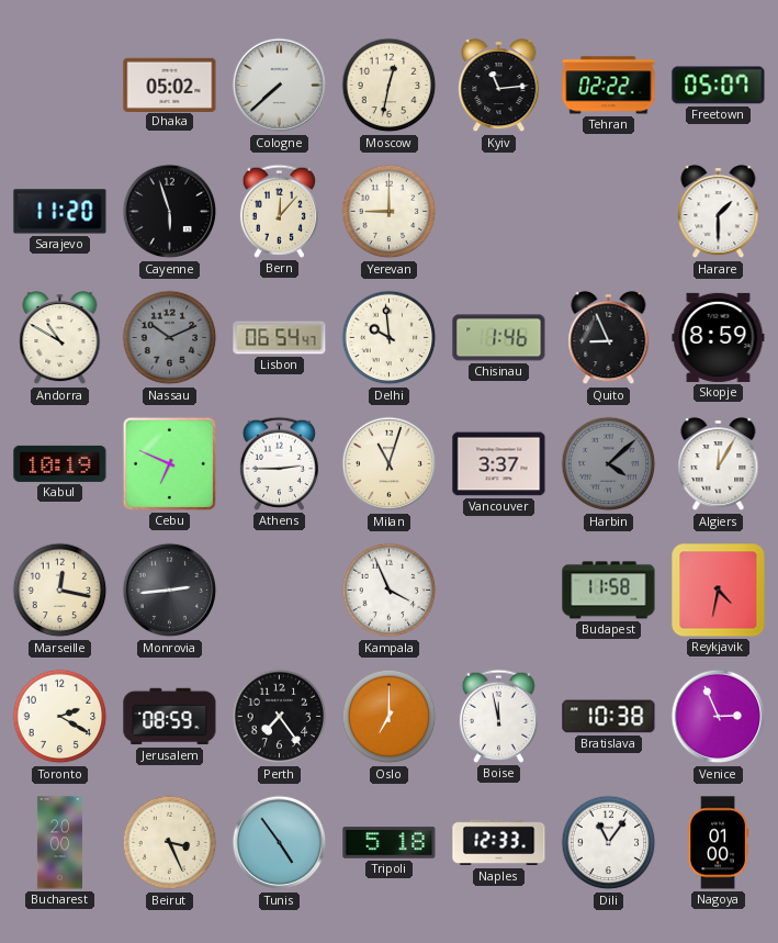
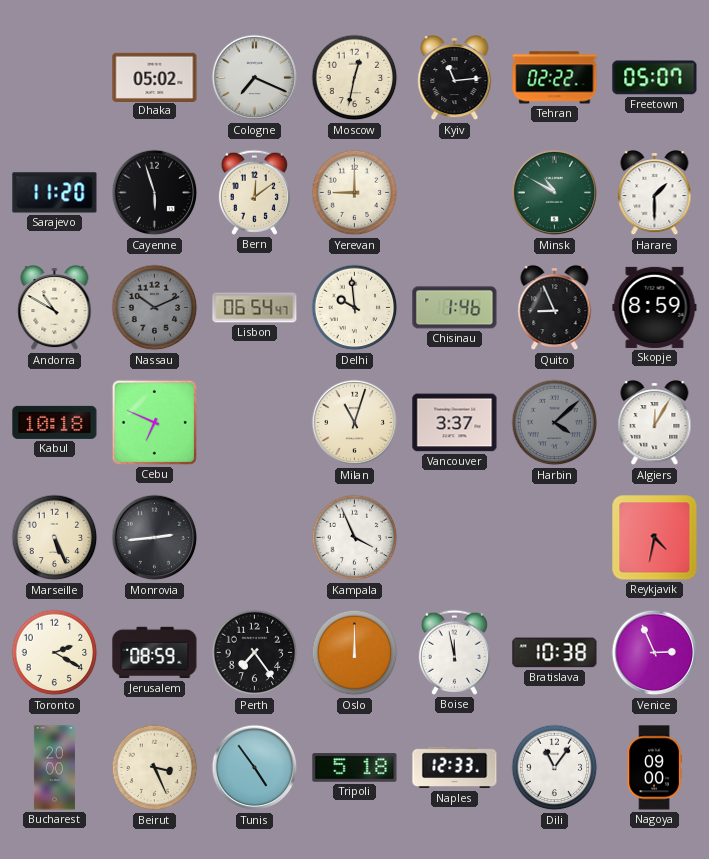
Cologne: 7:38 -> 7:19
Bern: 12:07 -> 12:09
Minsk: none -> 10:50
Kabul: 10:19 -> 10:18
Athens: 2:45 -> none
Marseille: 12:17 -> 5:26
Budapest: 11:58 -> none
Oslo: 7:00 -> 12:00
Nagoya: 01:00 -> 09:00
